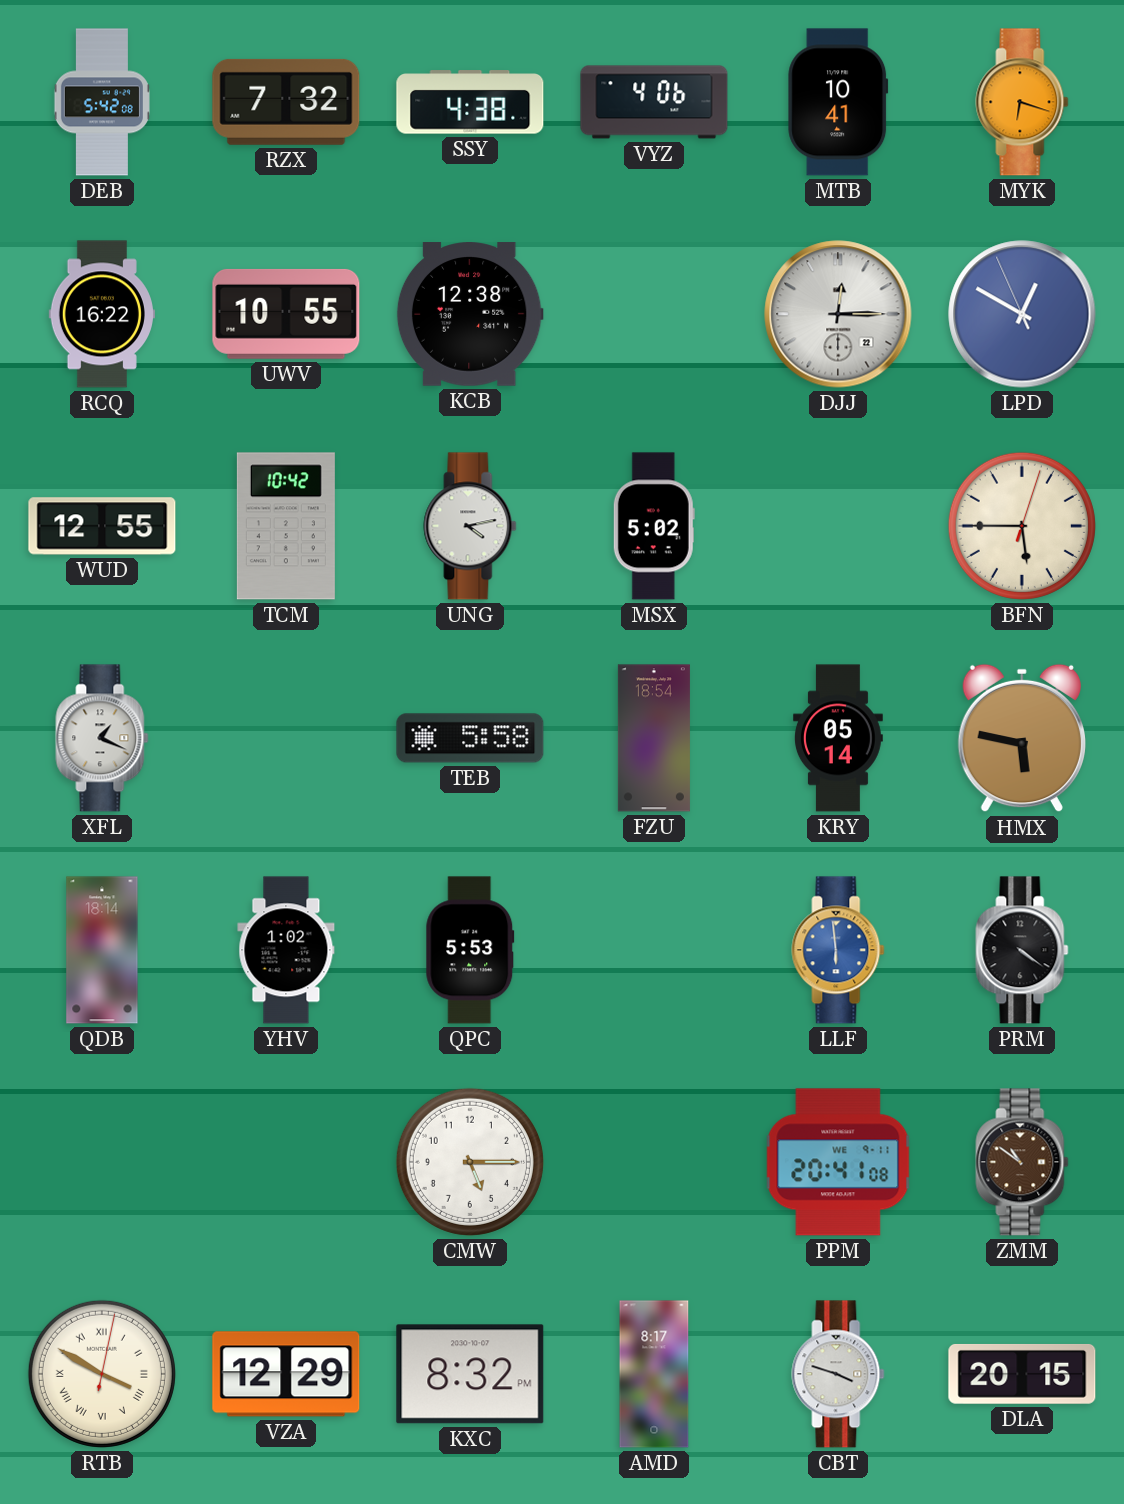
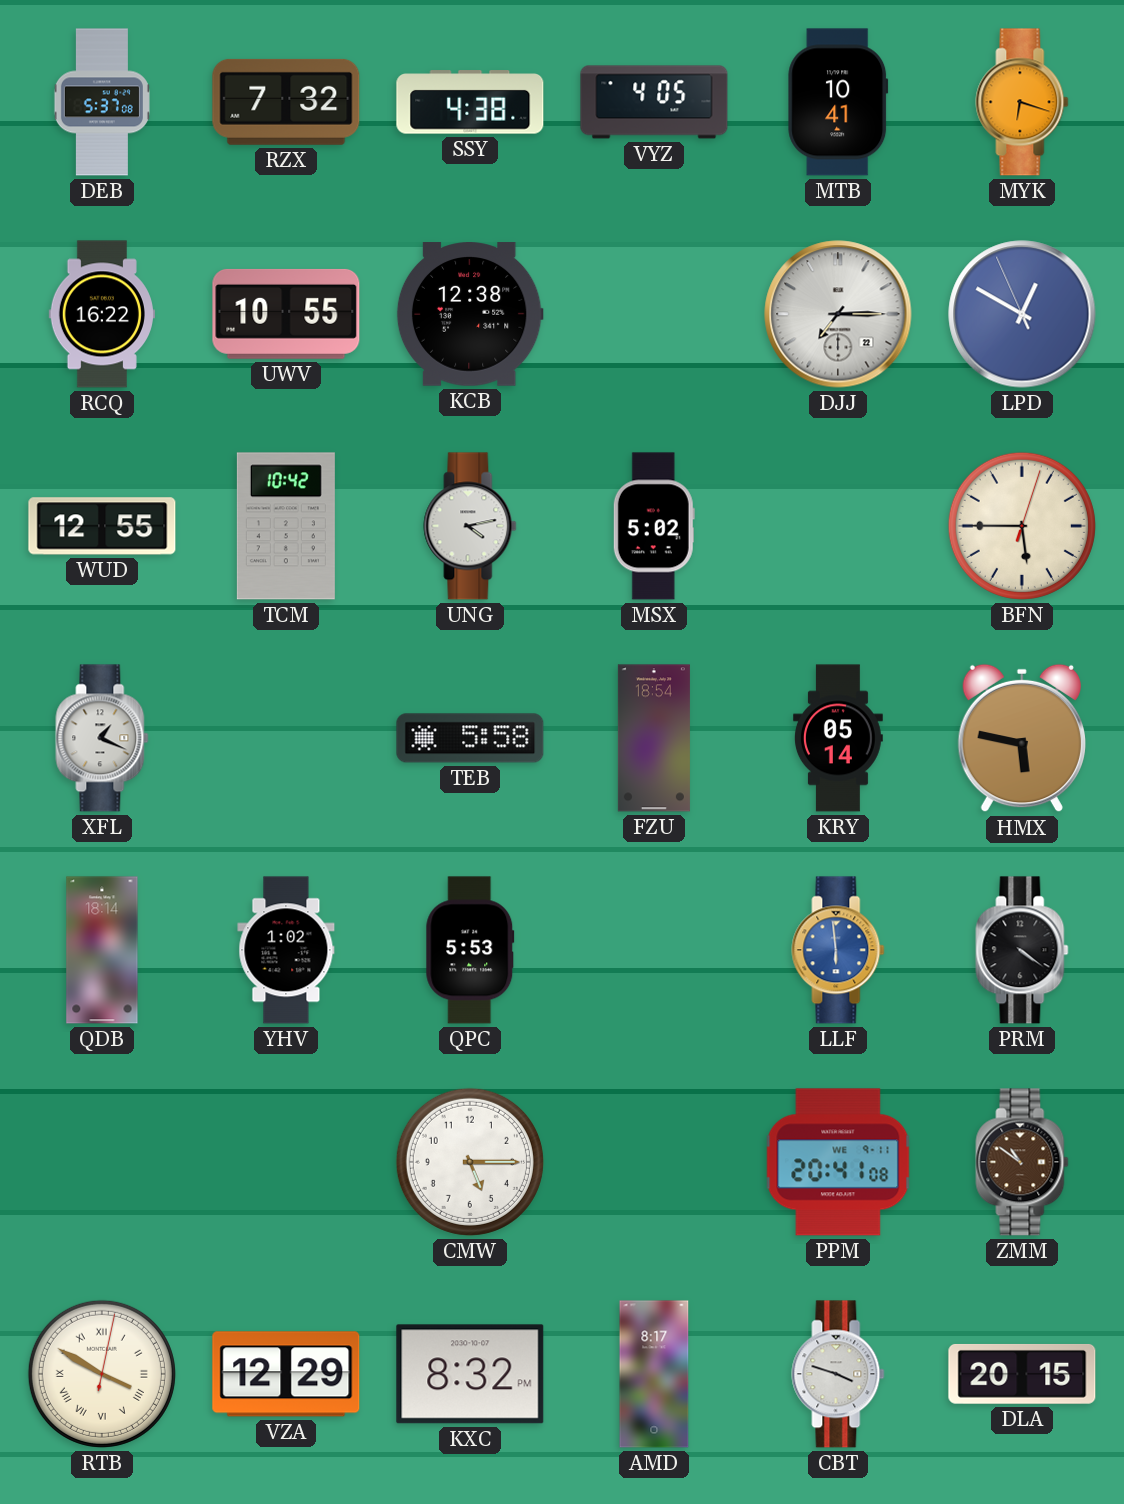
DEB: 5:42 -> 5:37
VYZ: 4:06 -> 4:05
DJJ: 12:15 -> 7:15
